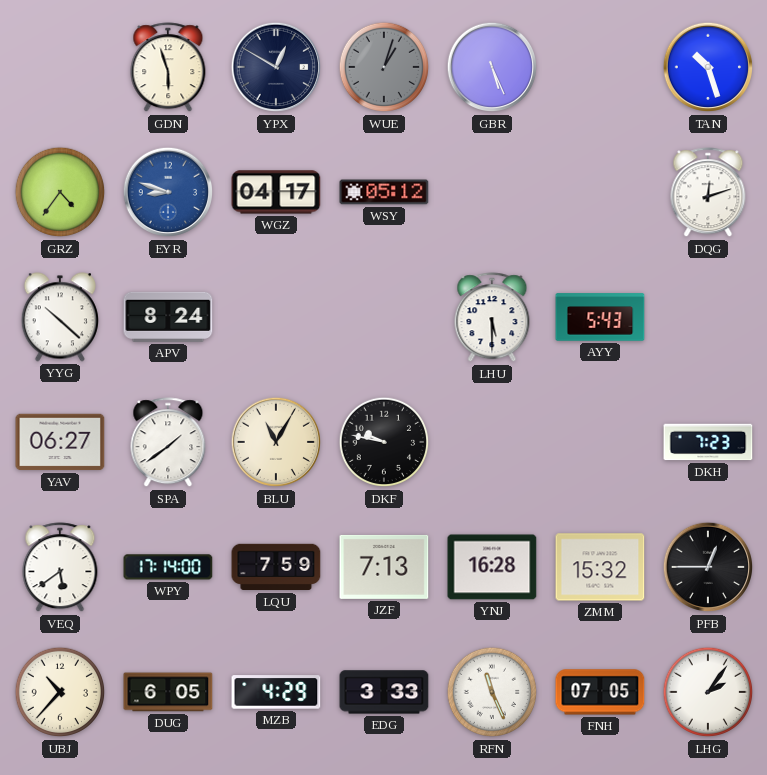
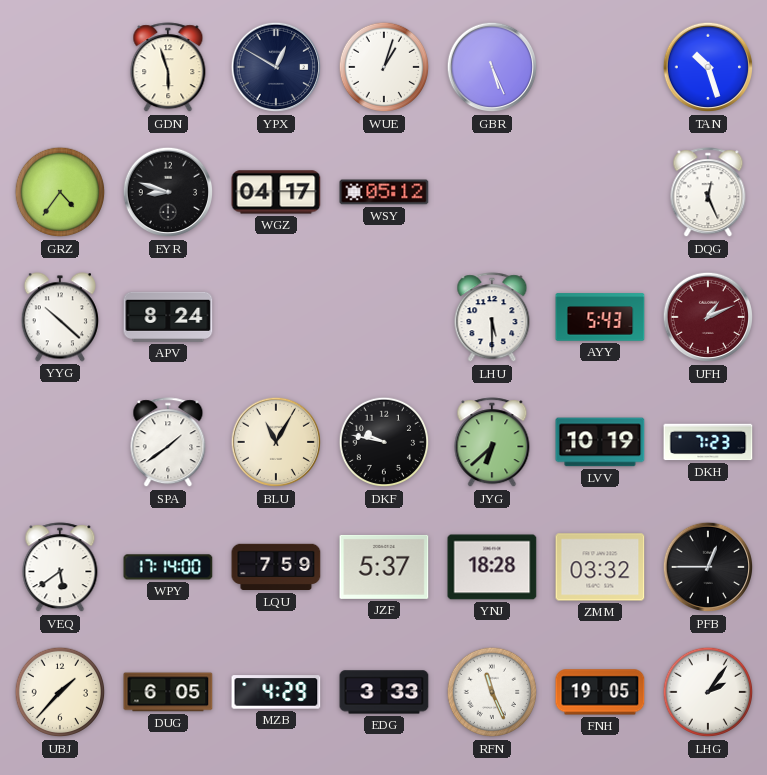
WUE dial: grey -> white
EYR dial: blue -> black
DQG: 12:12 -> 12:26
UFH: none -> 1:11
YAV: 06:27 -> none
JYG: none -> 6:38
LVV: none -> 10:19
JZF: 7:13 -> 5:37
YNJ: 16:28 -> 18:28
ZMM: 15:32 -> 03:32
UBJ: 10:37 -> 1:37
FNH: 07:05 -> 19:05
